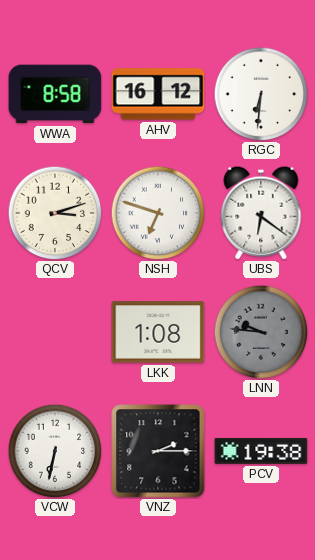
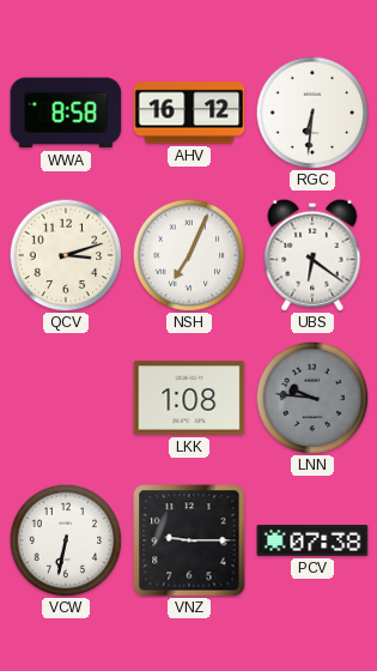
NSH: 6:48 -> 7:04
VNZ: 2:15 -> 9:15
PCV: 19:38 -> 07:38
